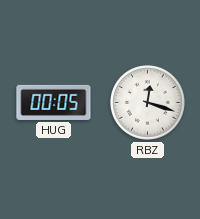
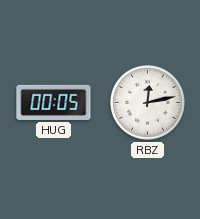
RBZ: 12:18 -> 12:13
